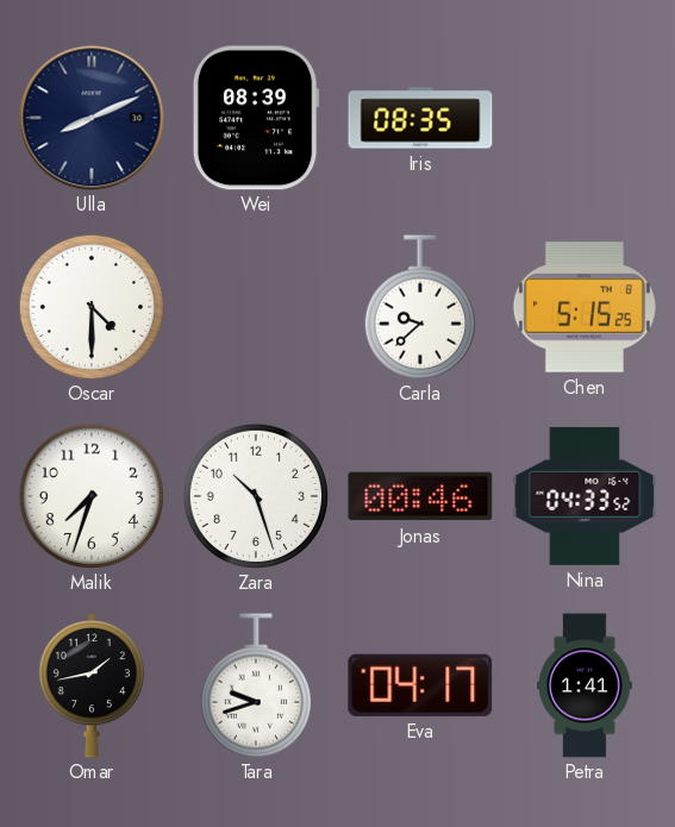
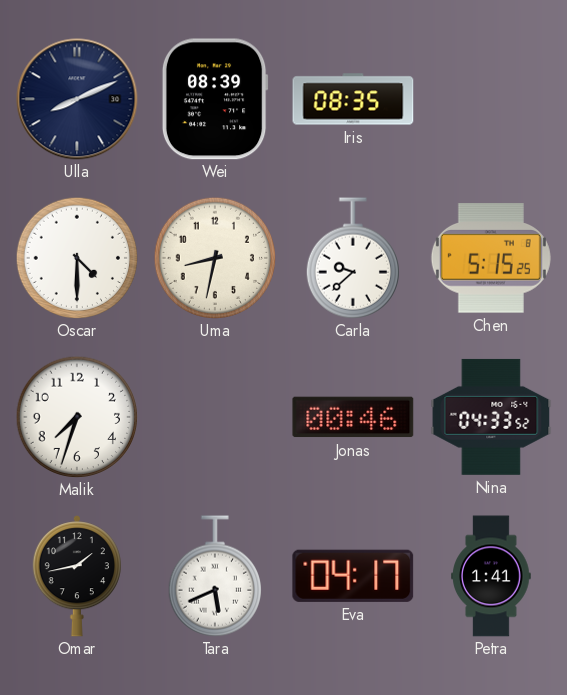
Uma: none -> 8:32
Zara: 10:27 -> none
Tara: 9:42 -> 5:41
